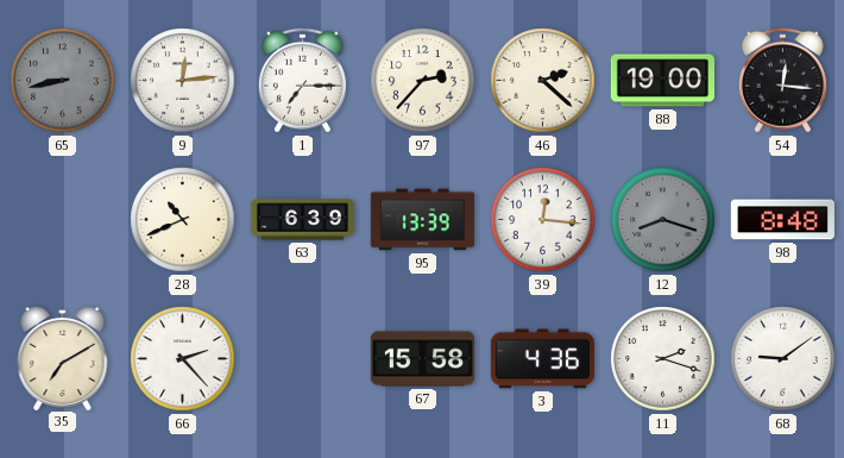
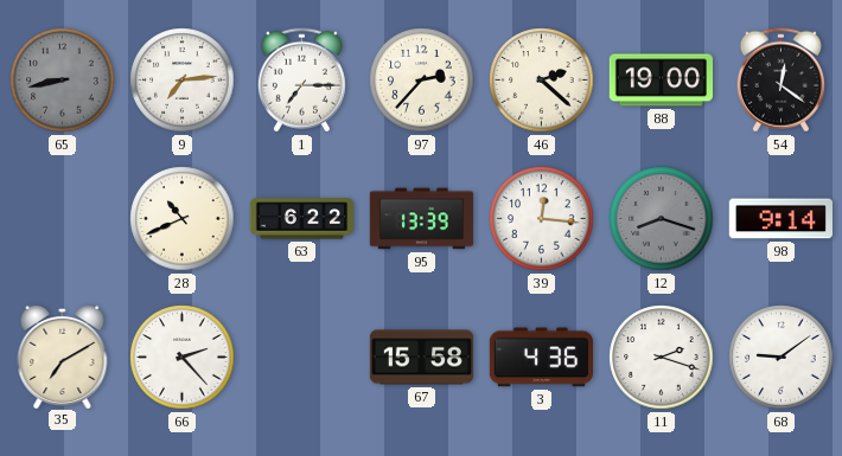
9: 12:14 -> 7:14
54: 12:16 -> 12:21
63: 6:39 -> 6:22
98: 8:48 -> 9:14
